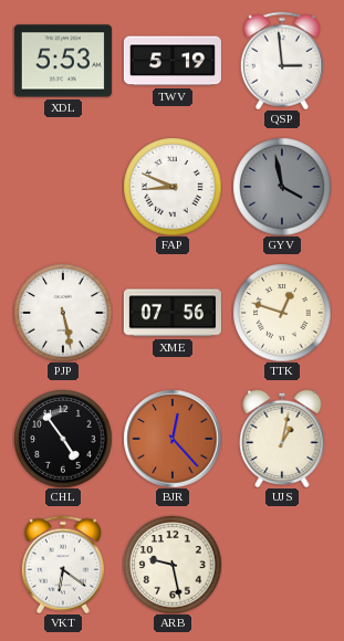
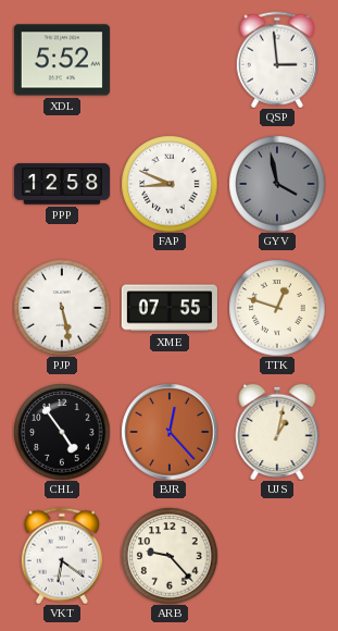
XDL: 5:53 -> 5:52
TWV: 5:19 -> none
PPP: none -> 12:58
XME: 07:56 -> 07:55
ARB: 9:28 -> 9:23
